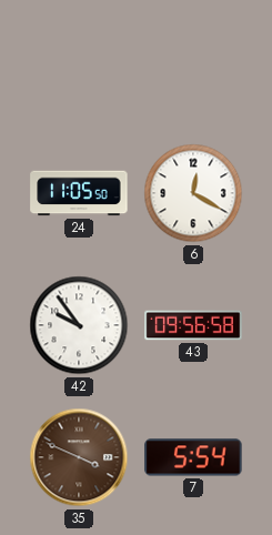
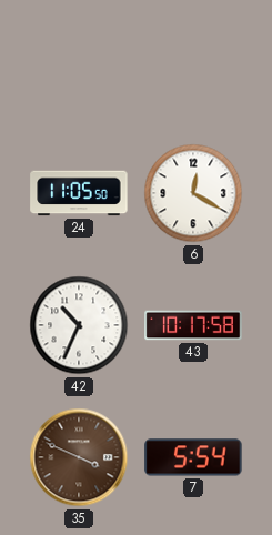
42: 9:54 -> 10:34
43: 09:56 -> 10:17
